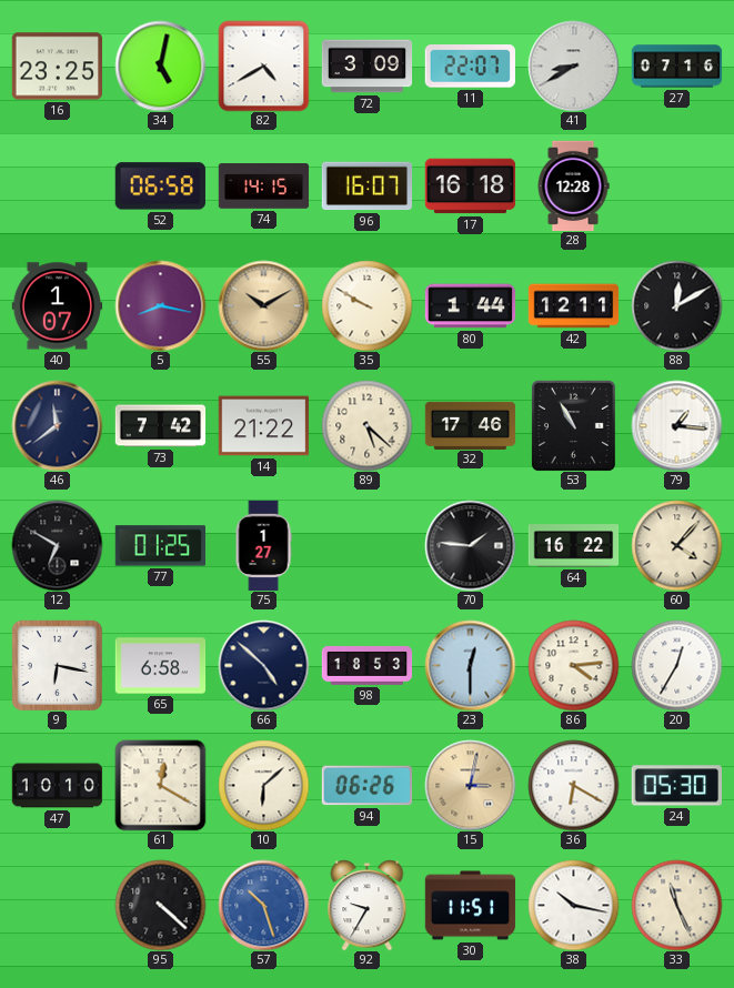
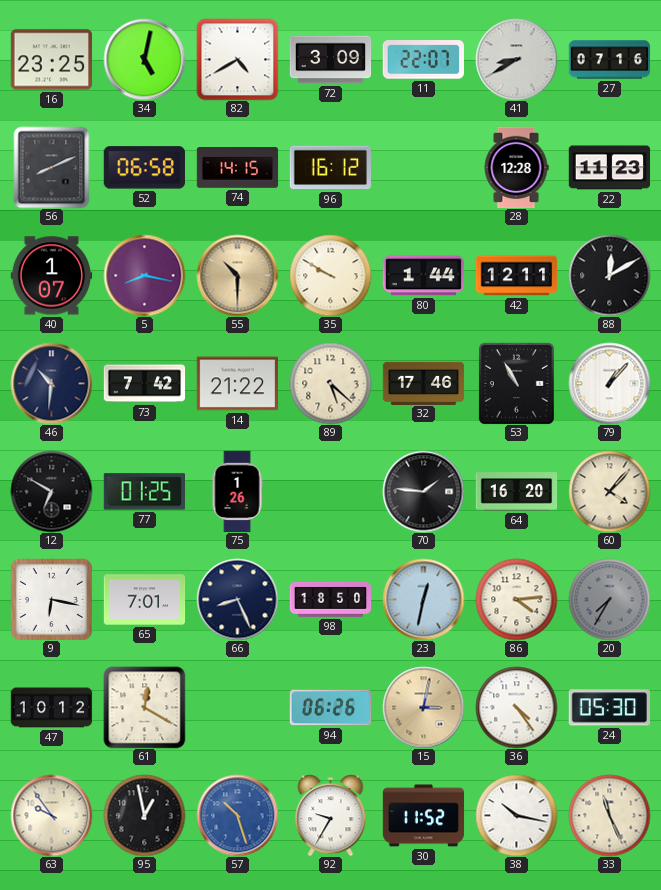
56: none -> 8:11
96: 16:07 -> 16:12
17: 16:18 -> none
22: none -> 11:23
55: 10:10 -> 10:30
46: 11:39 -> 10:31
79: 1:16 -> 1:07
75: 1:27 -> 1:26
64: 16:22 -> 16:20
65: 6:58 -> 7:01
66: 4:52 -> 8:26
98: 18:53 -> 18:50
23: 12:30 -> 12:32
20: 12:35 -> 7:35
20 dial: white -> grey
47: 10:10 -> 10:12
10: 6:08 -> none
36: 6:20 -> 4:24
63: none -> 9:54
95: 4:22 -> 12:58
30: 11:51 -> 11:52
